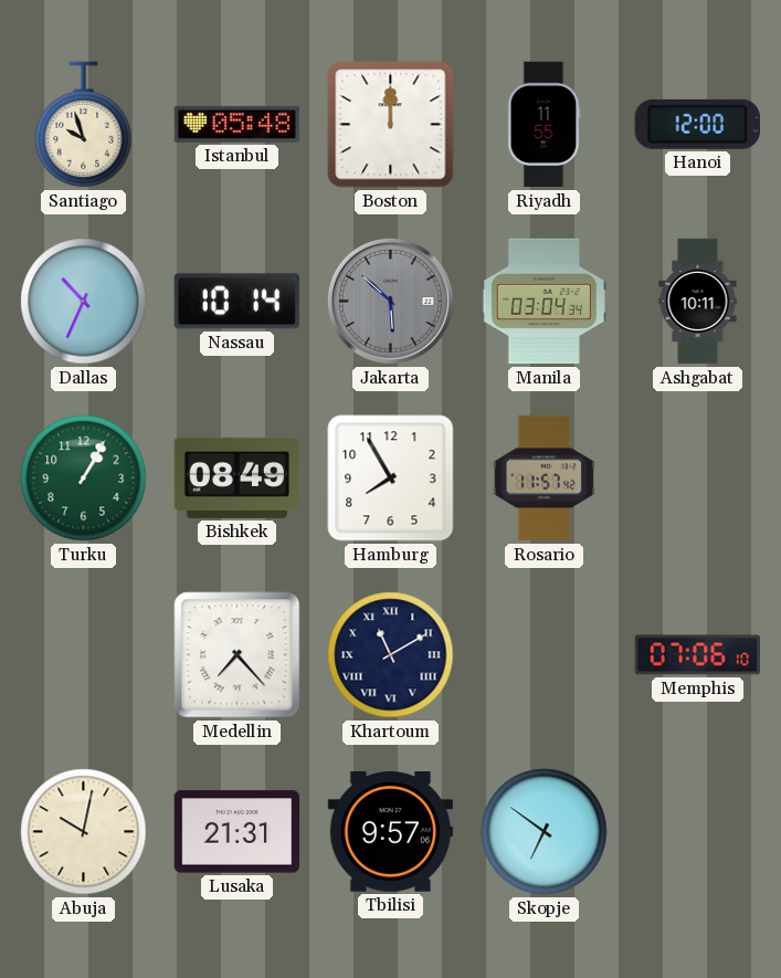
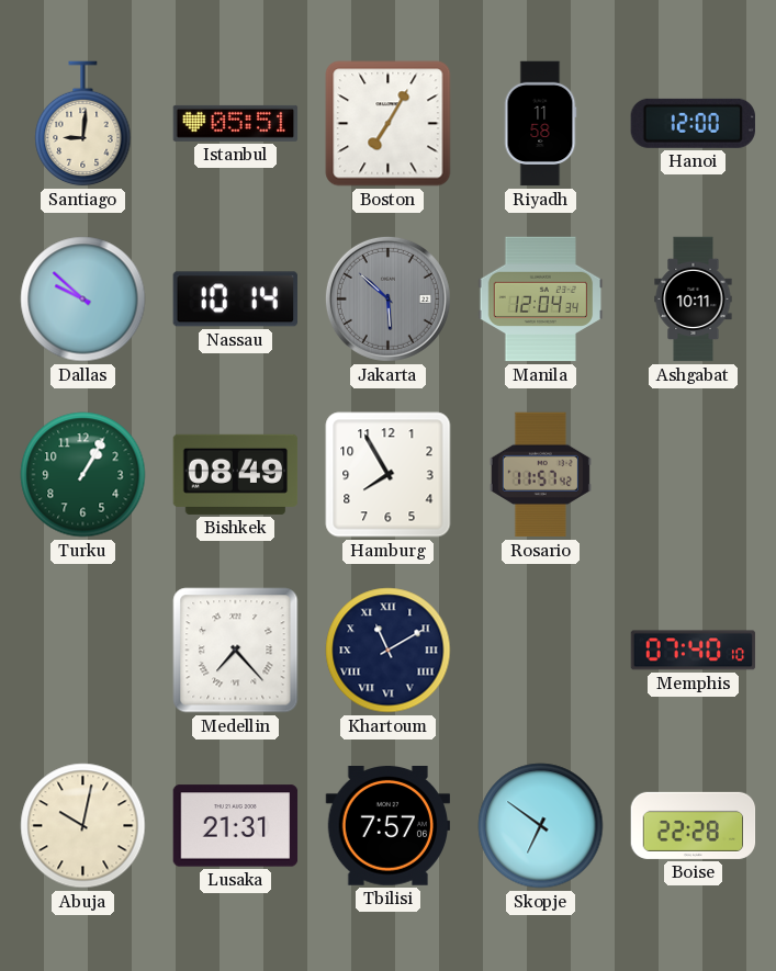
Santiago: 9:57 -> 9:01
Istanbul: 05:48 -> 05:51
Boston: 12:00 -> 7:05
Riyadh: 11:55 -> 11:58
Dallas: 10:34 -> 9:52
Manila: 03:04 -> 12:04
Memphis: 07:06 -> 07:40
Tbilisi: 9:57 -> 7:57
Boise: none -> 22:28
